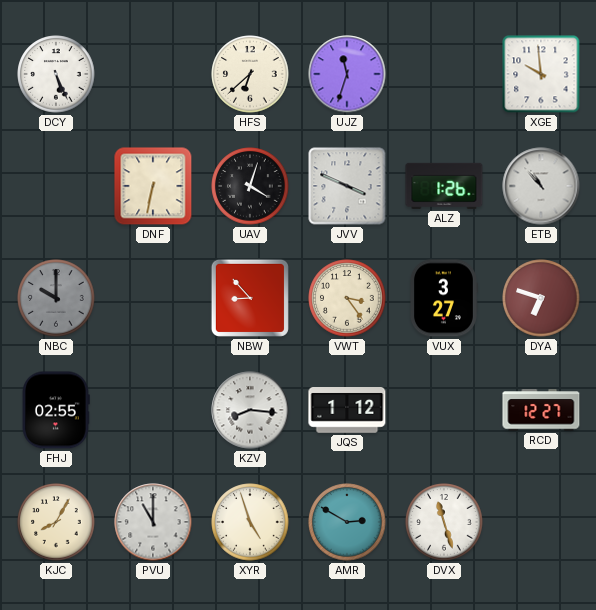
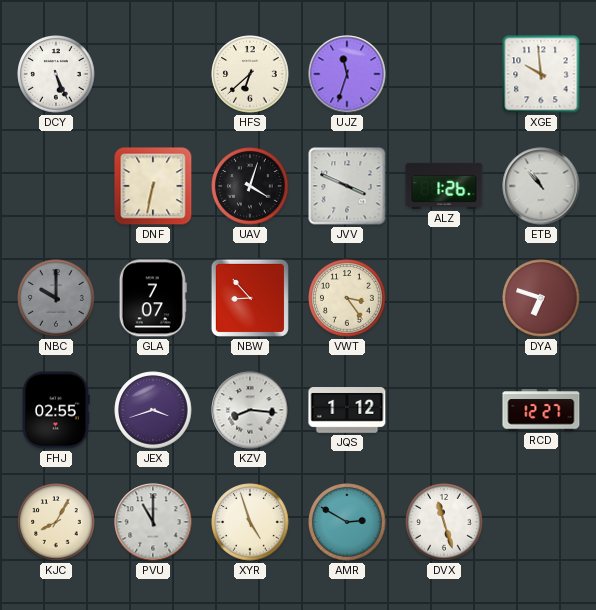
GLA: none -> 7:07
VUX: 3:27 -> none
JEX: none -> 3:42
